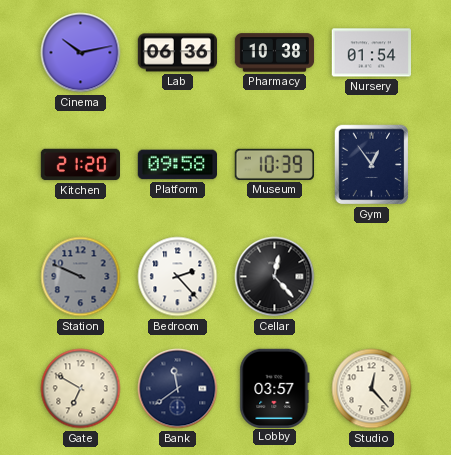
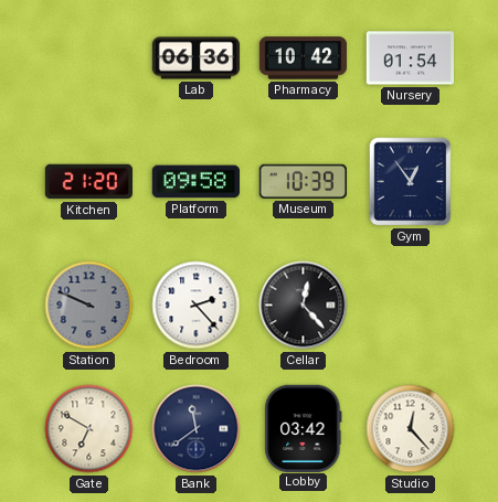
Cinema: 10:13 -> none
Pharmacy: 10:38 -> 10:42
Lobby: 03:57 -> 03:42
